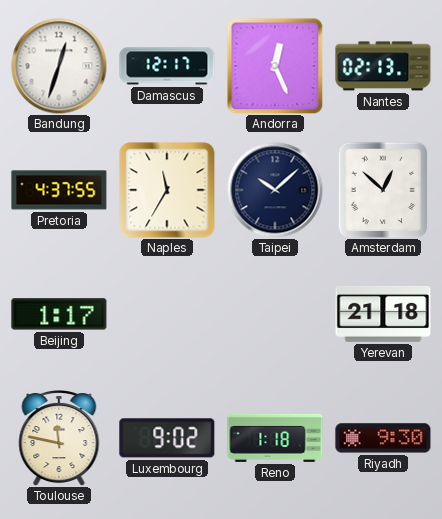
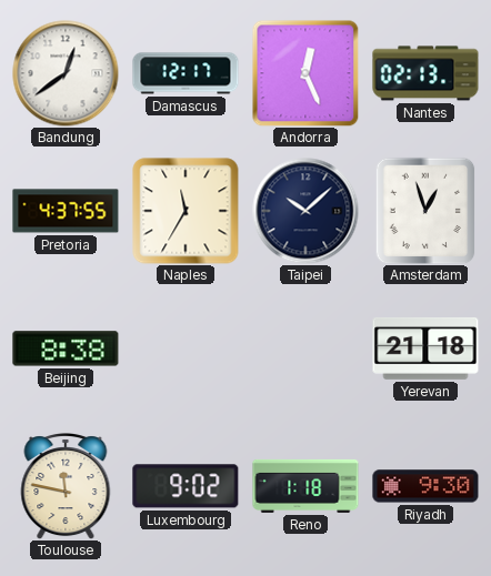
Bandung: 12:33 -> 12:39
Amsterdam: 12:52 -> 12:57
Beijing: 1:17 -> 8:38
